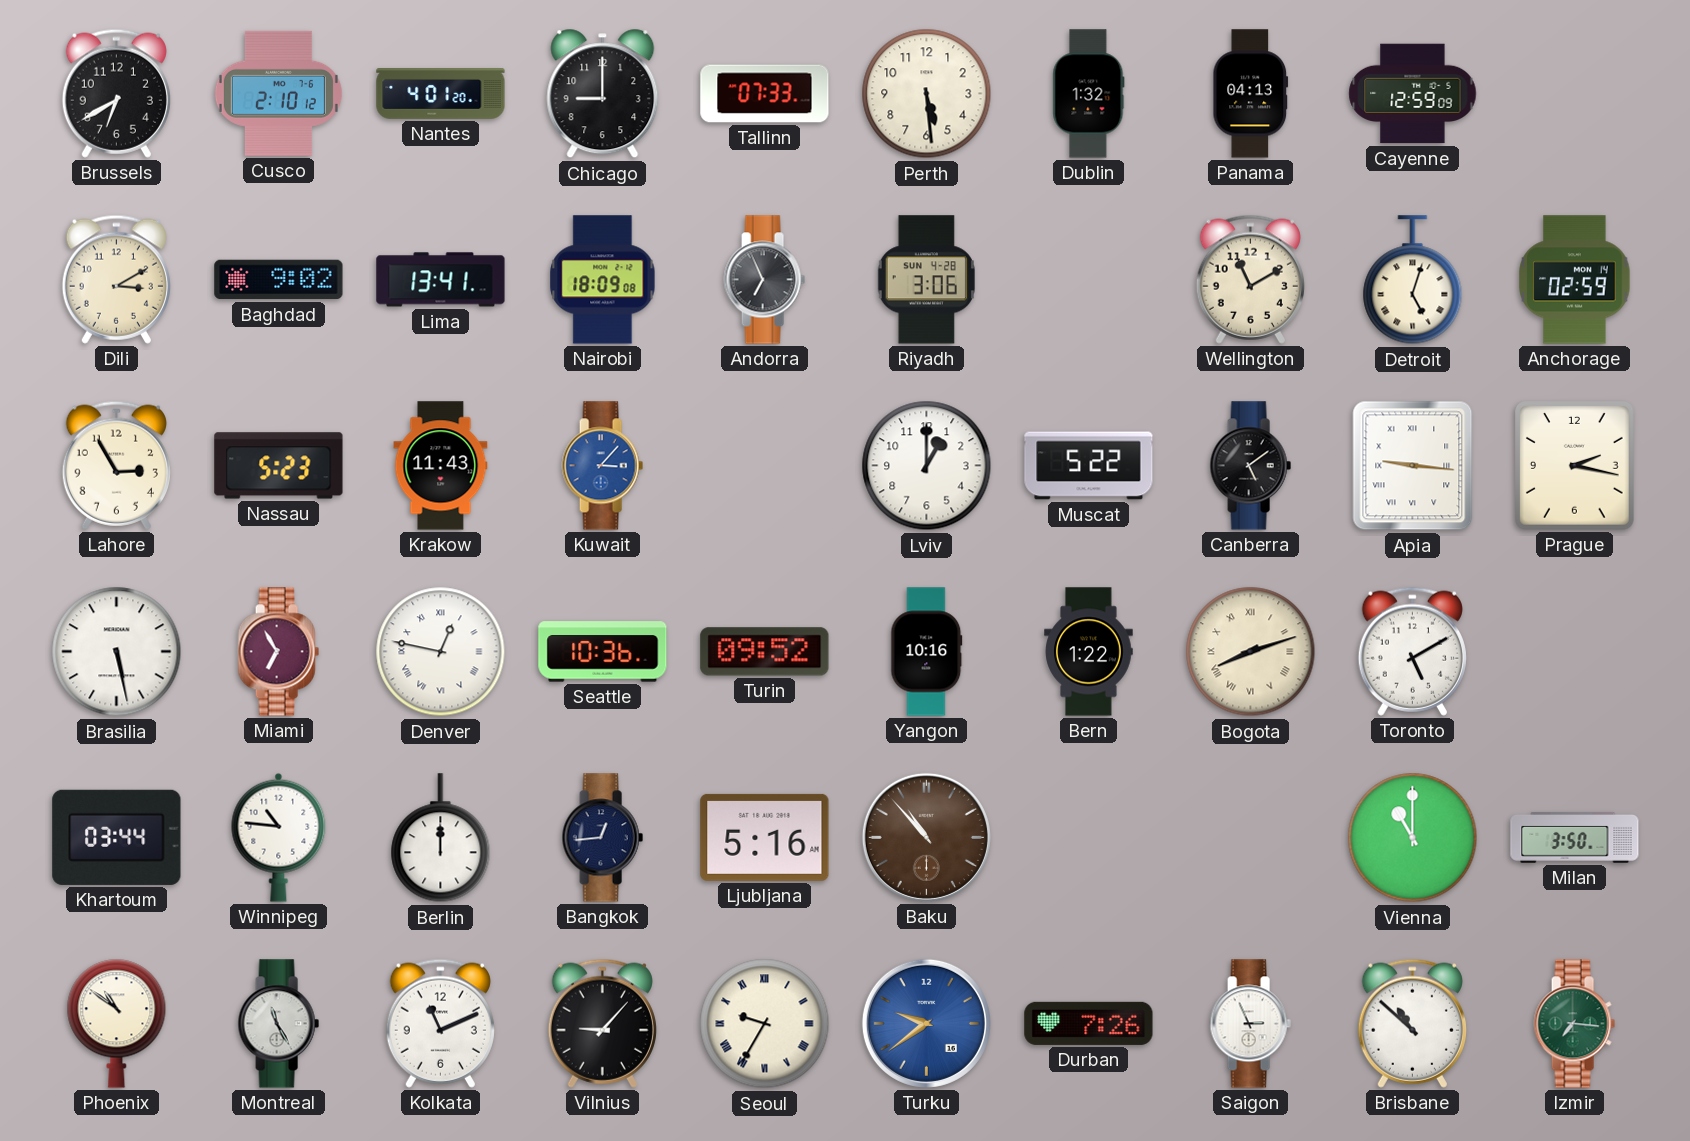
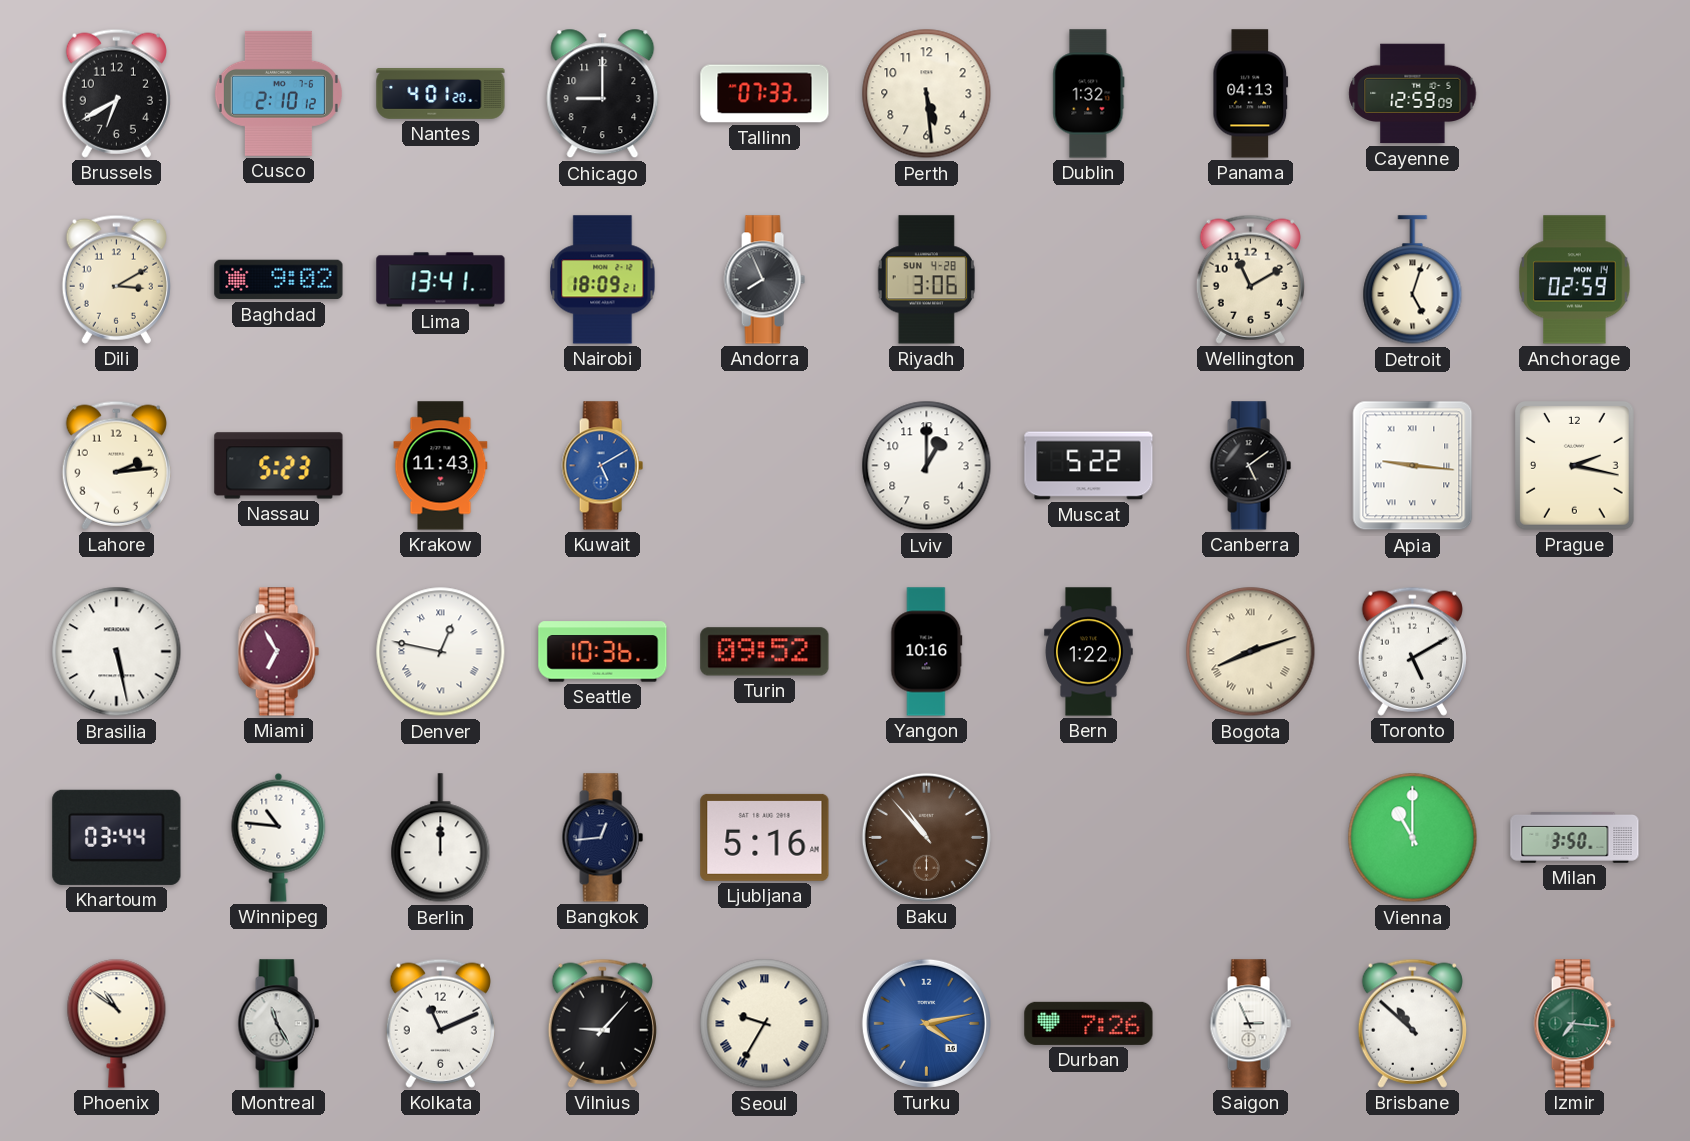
Nairobi: 18:09:08 -> 18:09:21
Andorra: 6:56 -> 7:56
Lahore: 2:55 -> 2:14
Kuwait: 3:07 -> 5:10
Turku: 9:39 -> 4:13
